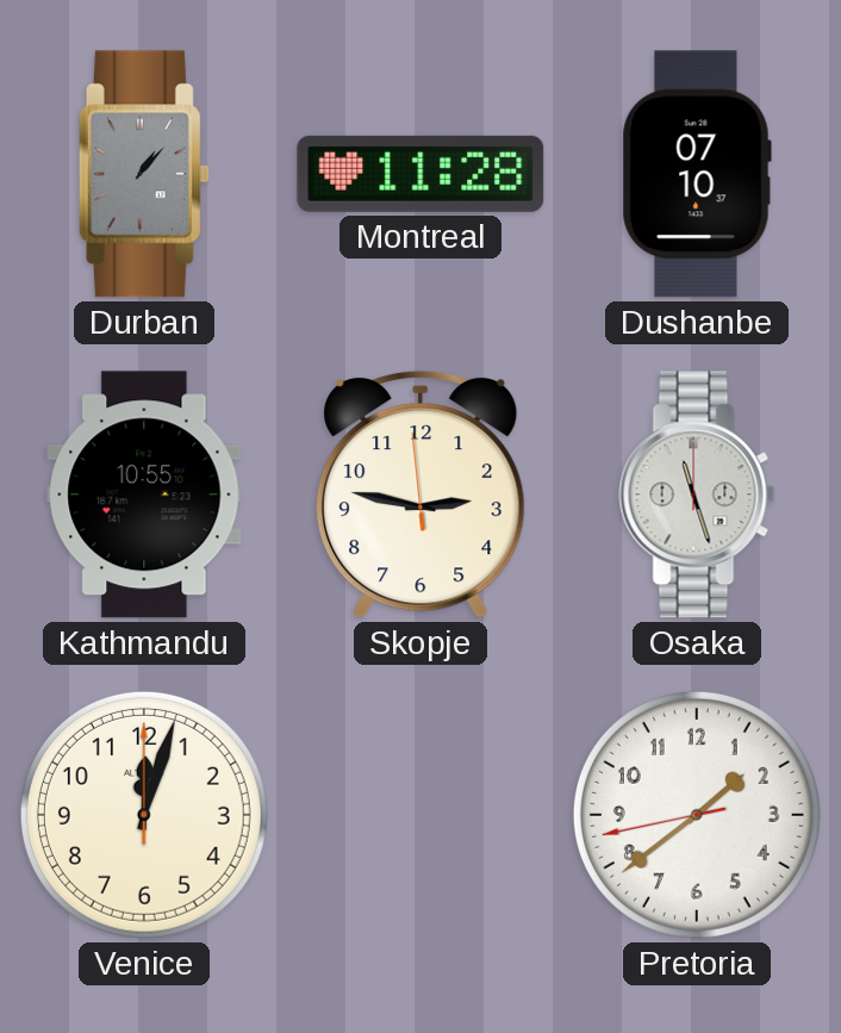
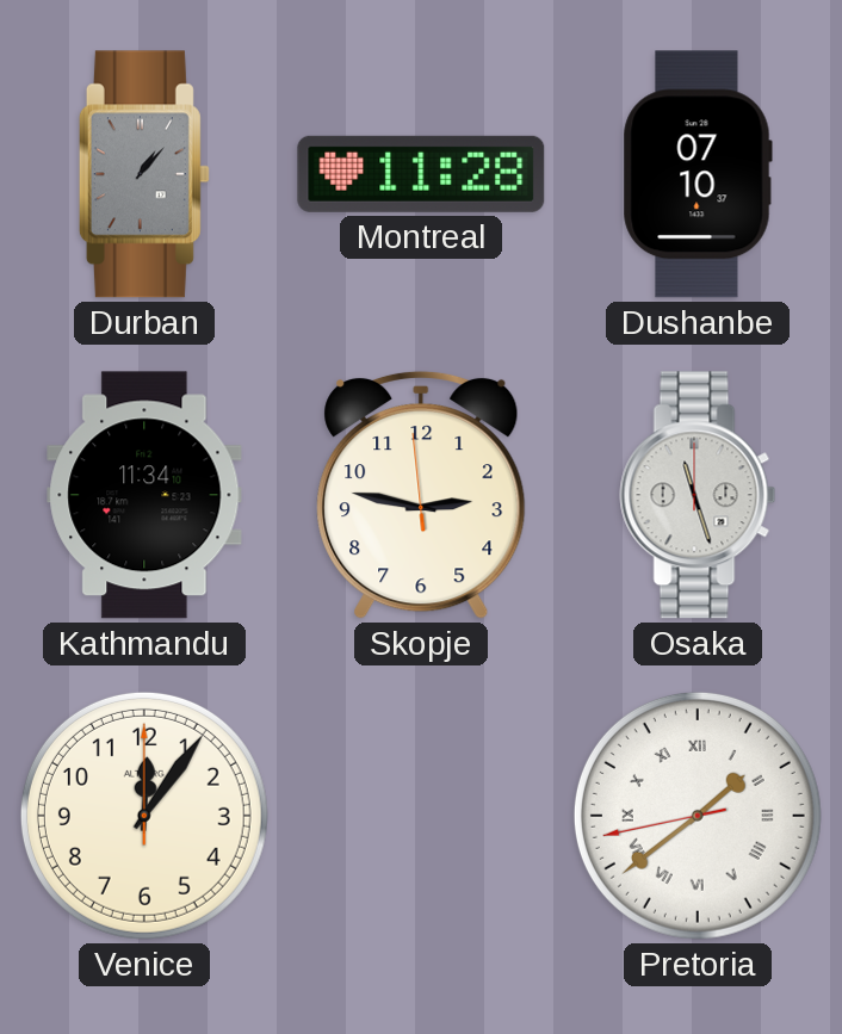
Kathmandu: 10:55 -> 11:34
Venice: 12:03 -> 12:06
Pretoria numerals: Arabic -> Roman
